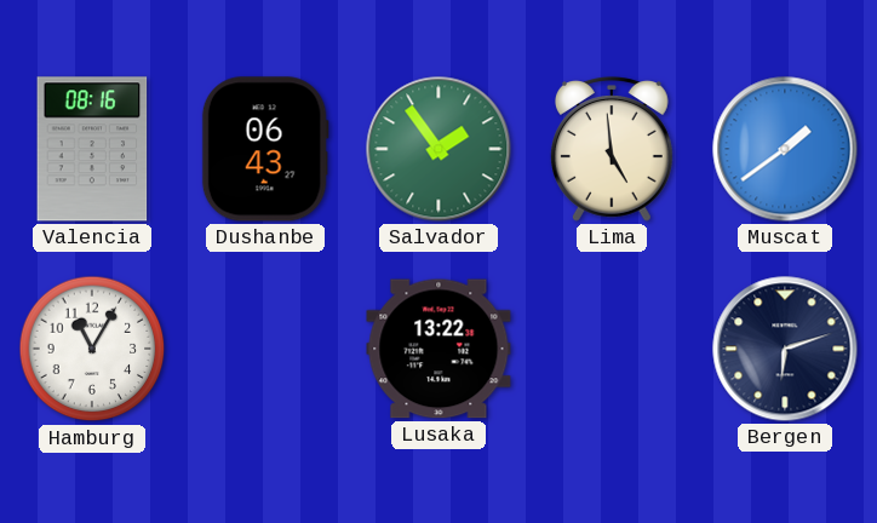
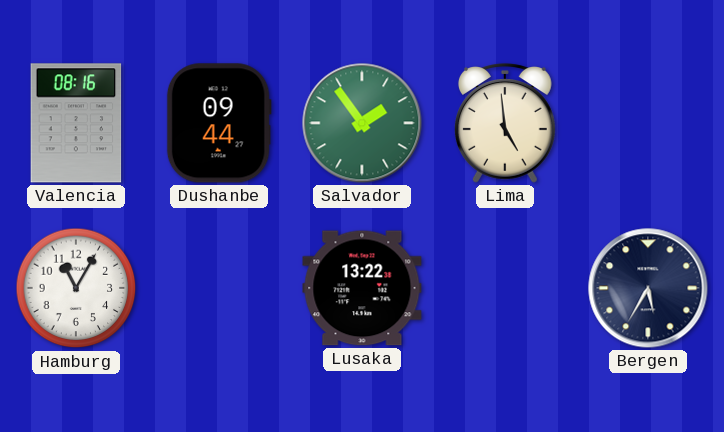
Dushanbe: 06:43 -> 09:44
Muscat: 1:39 -> none
Bergen: 6:12 -> 5:35
